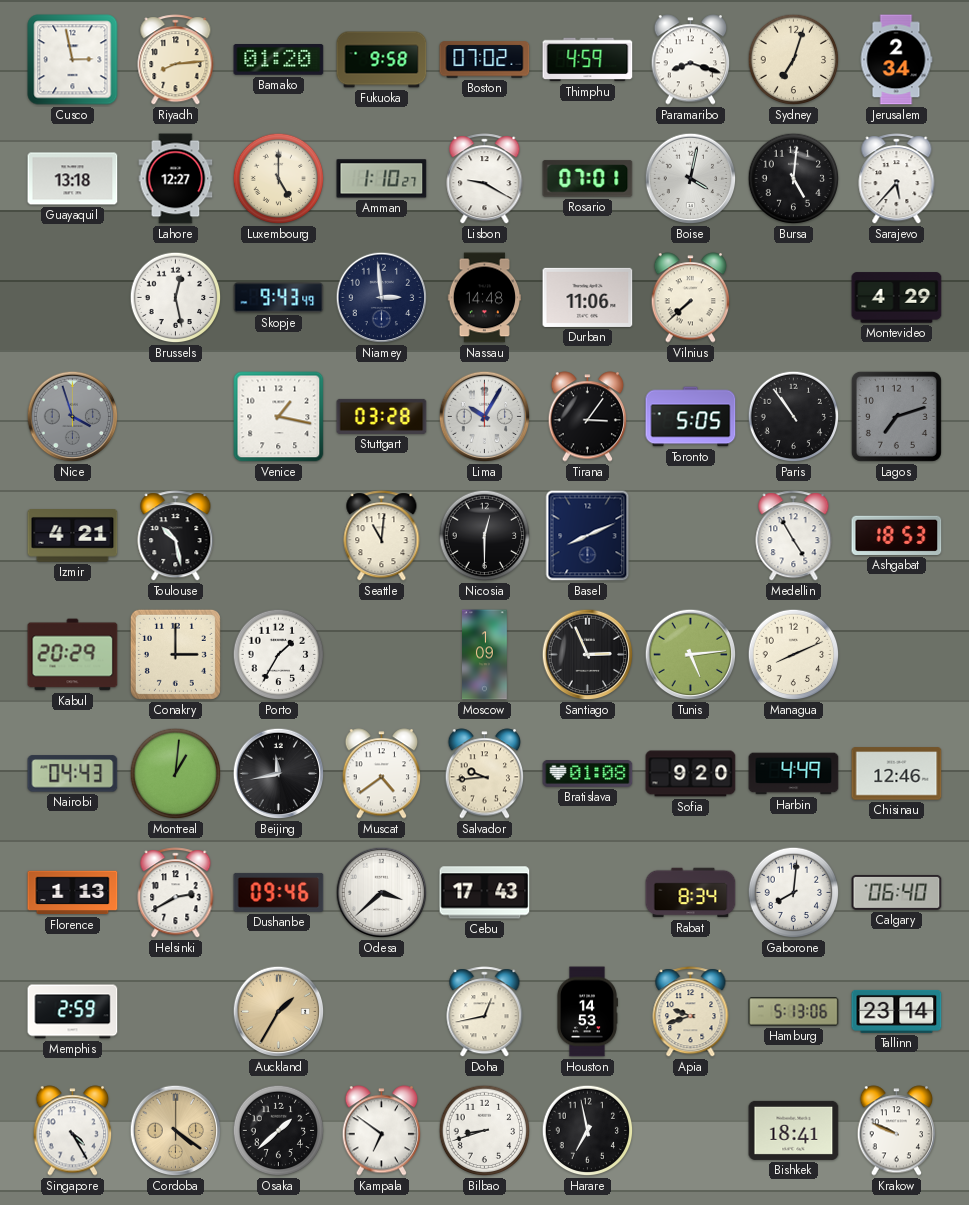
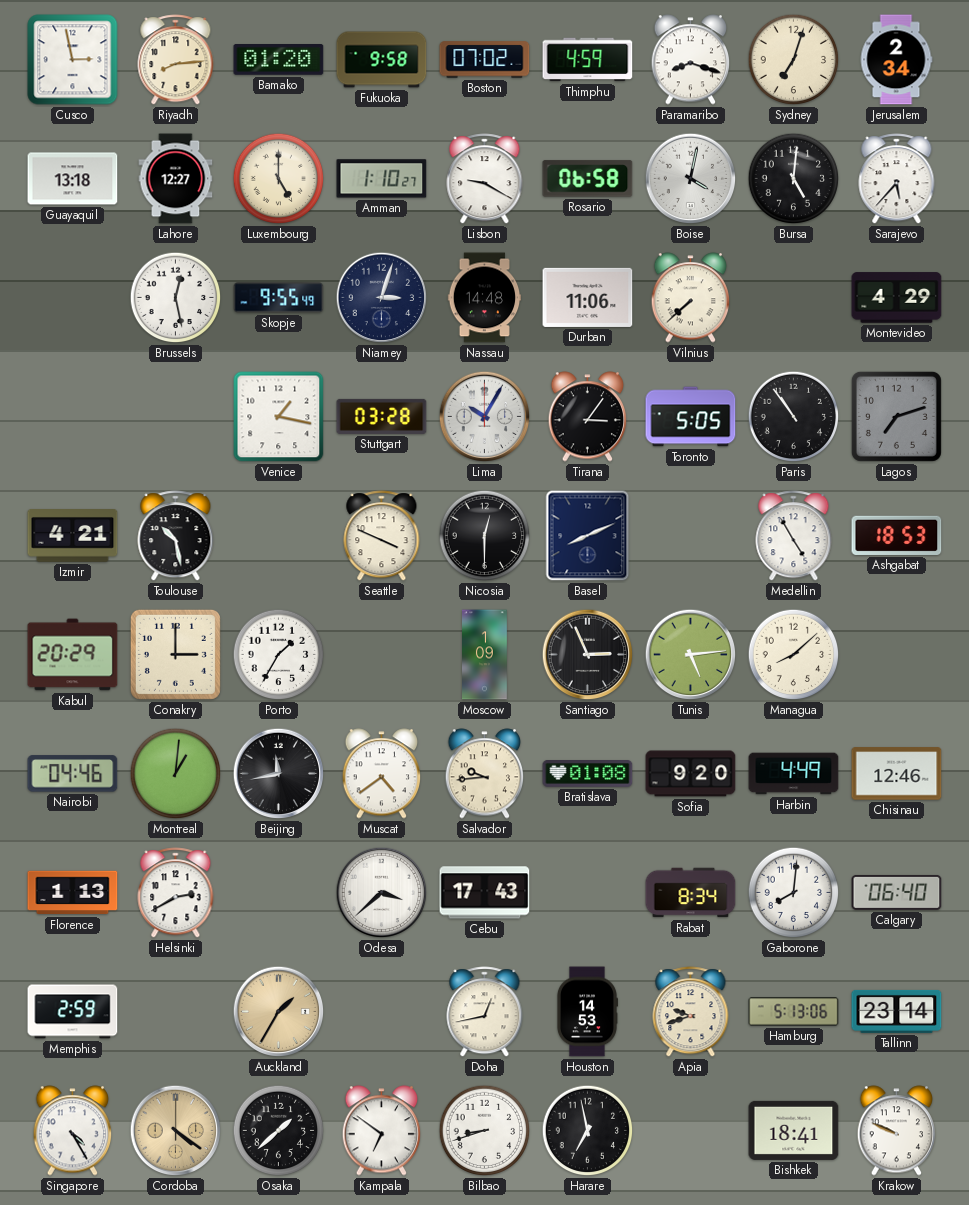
Rosario: 07:01 -> 06:58
Skopje: 9:43 -> 9:55
Niamey: 2:59 -> 3:03
Nice: 3:57 -> none
Seattle: 11:01 -> 3:49
Managua: 8:11 -> 8:08
Nairobi: 04:43 -> 04:46
Dushanbe: 09:46 -> none
